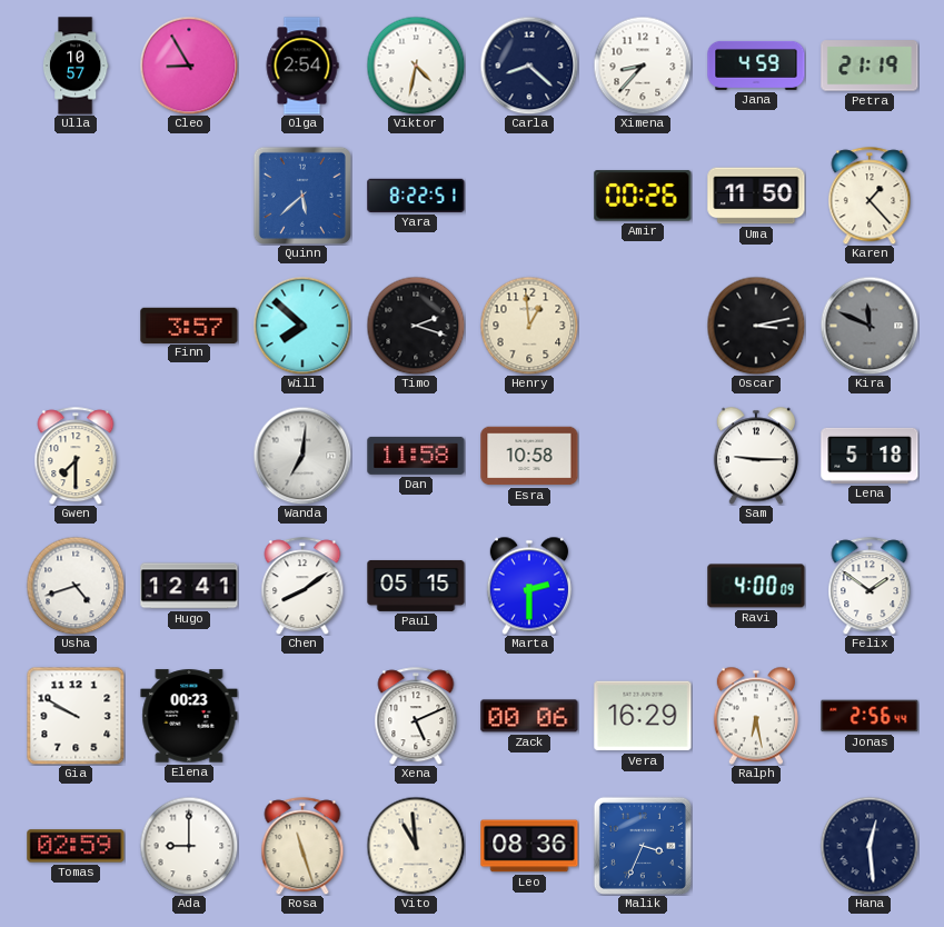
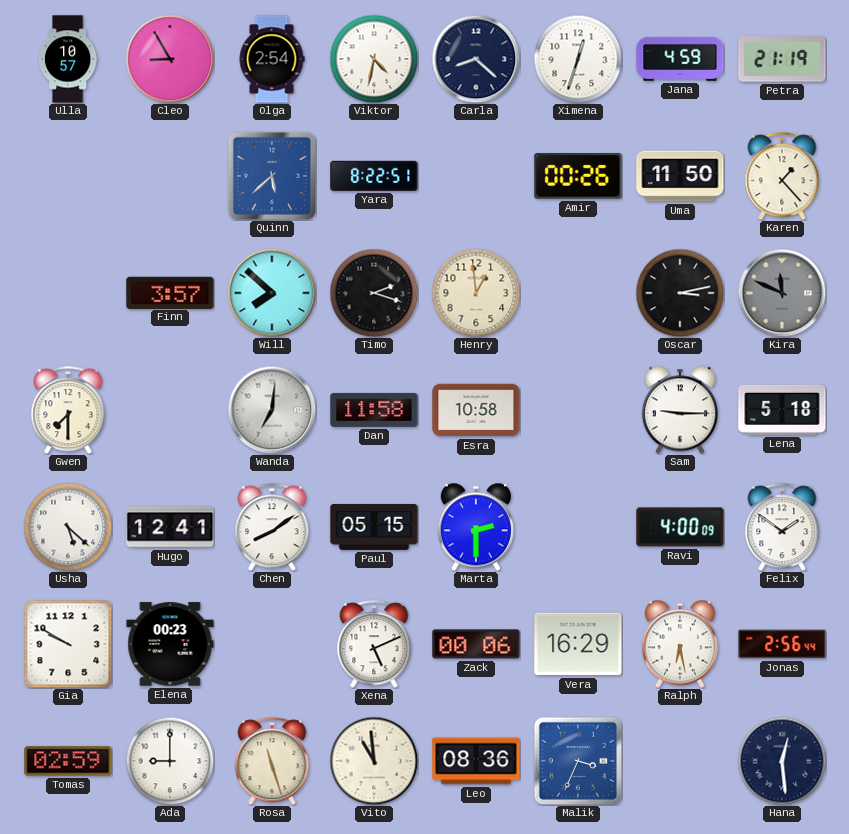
Ximena: 8:37 -> 12:33
Usha: 4:42 -> 5:22
